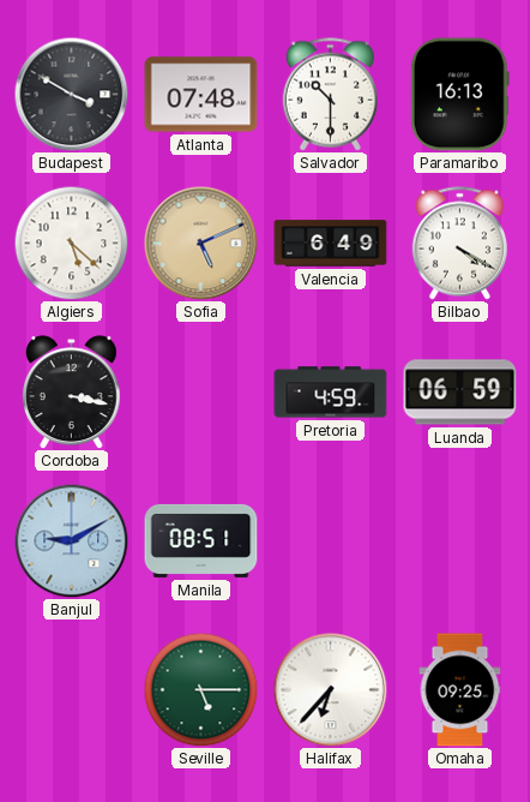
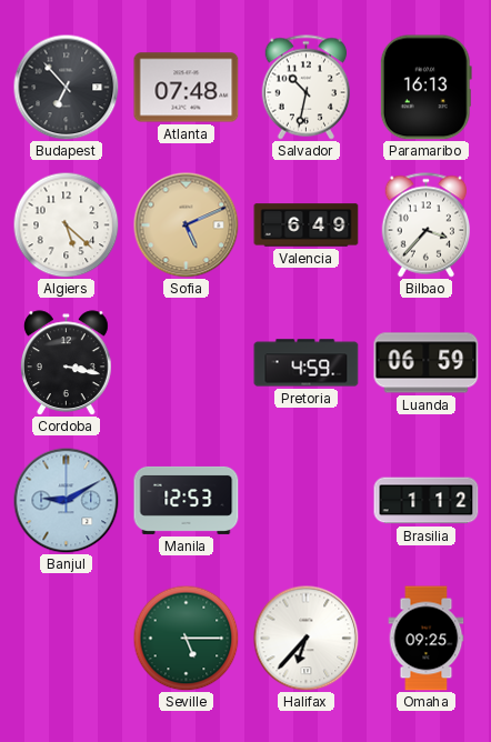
Budapest: 3:50 -> 6:53
Salvador: 10:30 -> 10:32
Bilbao: 4:20 -> 3:37
Manila: 08:51 -> 12:53
Brasilia: none -> 1:12
